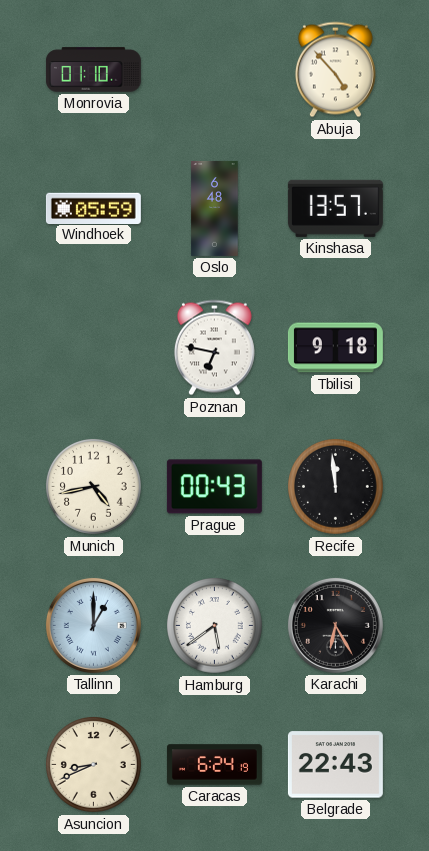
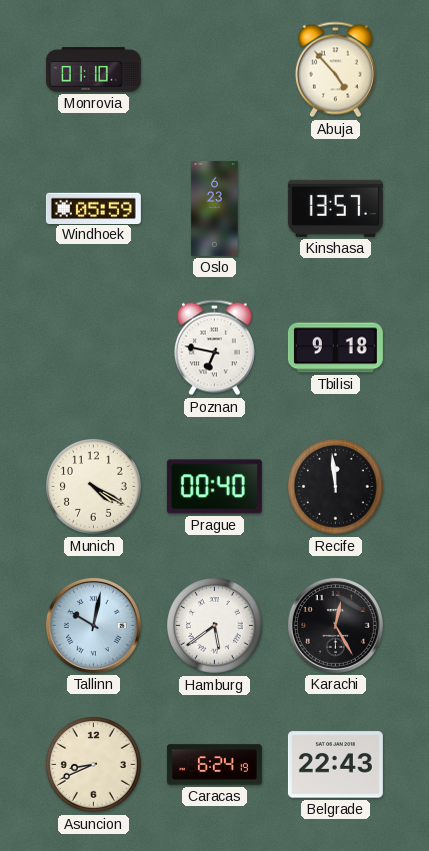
Oslo: 6:48 -> 6:23
Munich: 4:43 -> 4:20
Prague: 00:43 -> 00:40
Tallinn: 1:00 -> 10:02
Karachi: 6:25 -> 12:25
